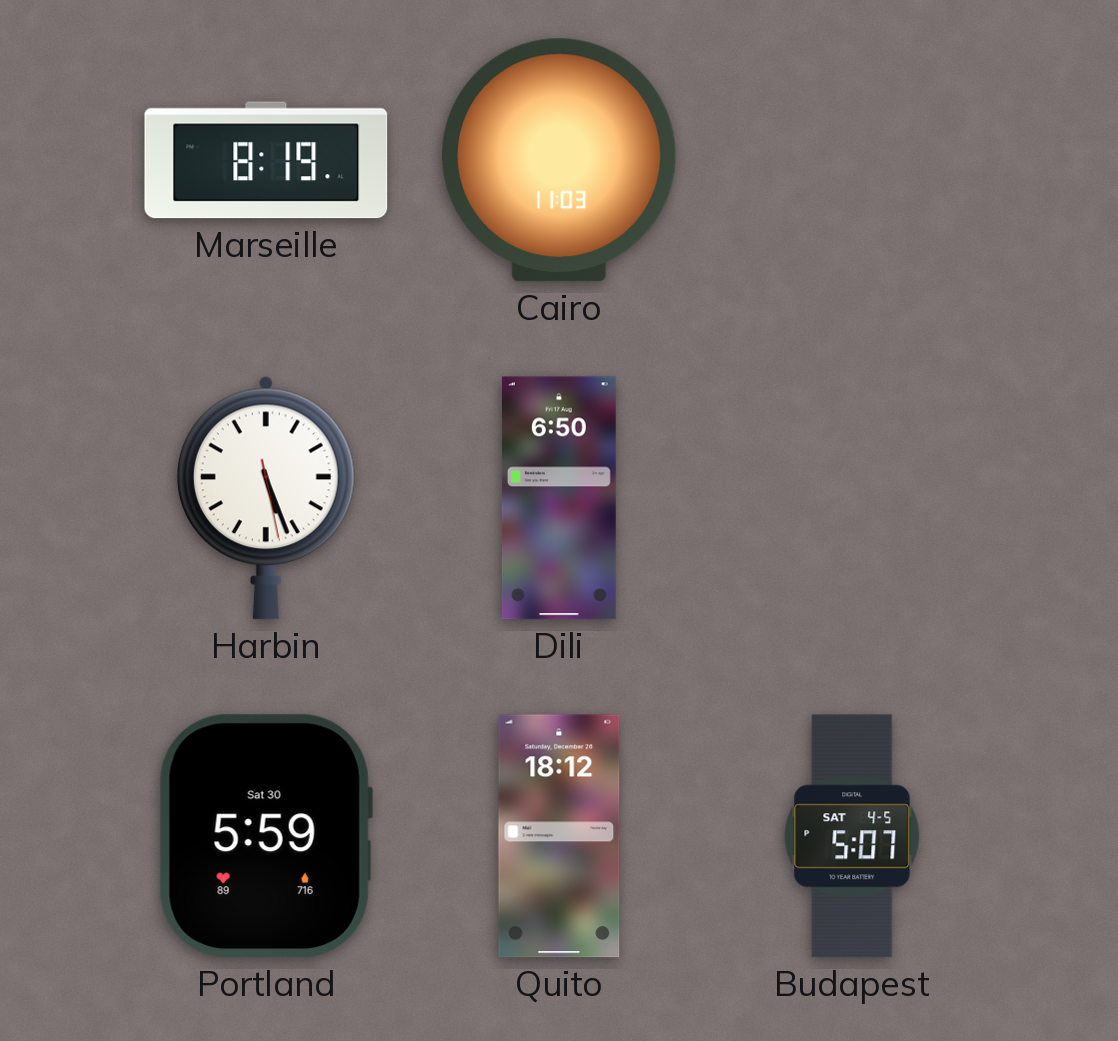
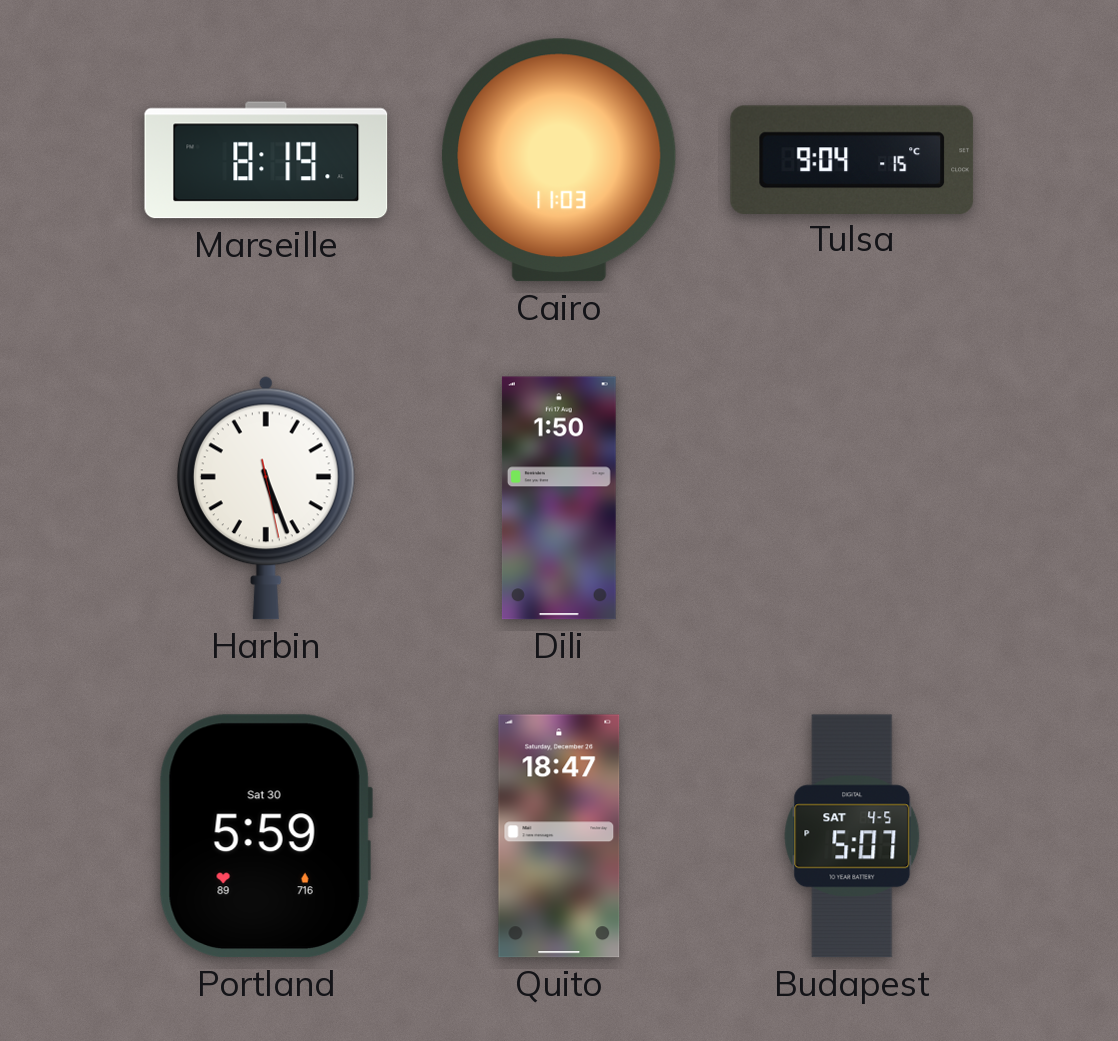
Tulsa: none -> 9:04
Dili: 6:50 -> 1:50
Quito: 18:12 -> 18:47
